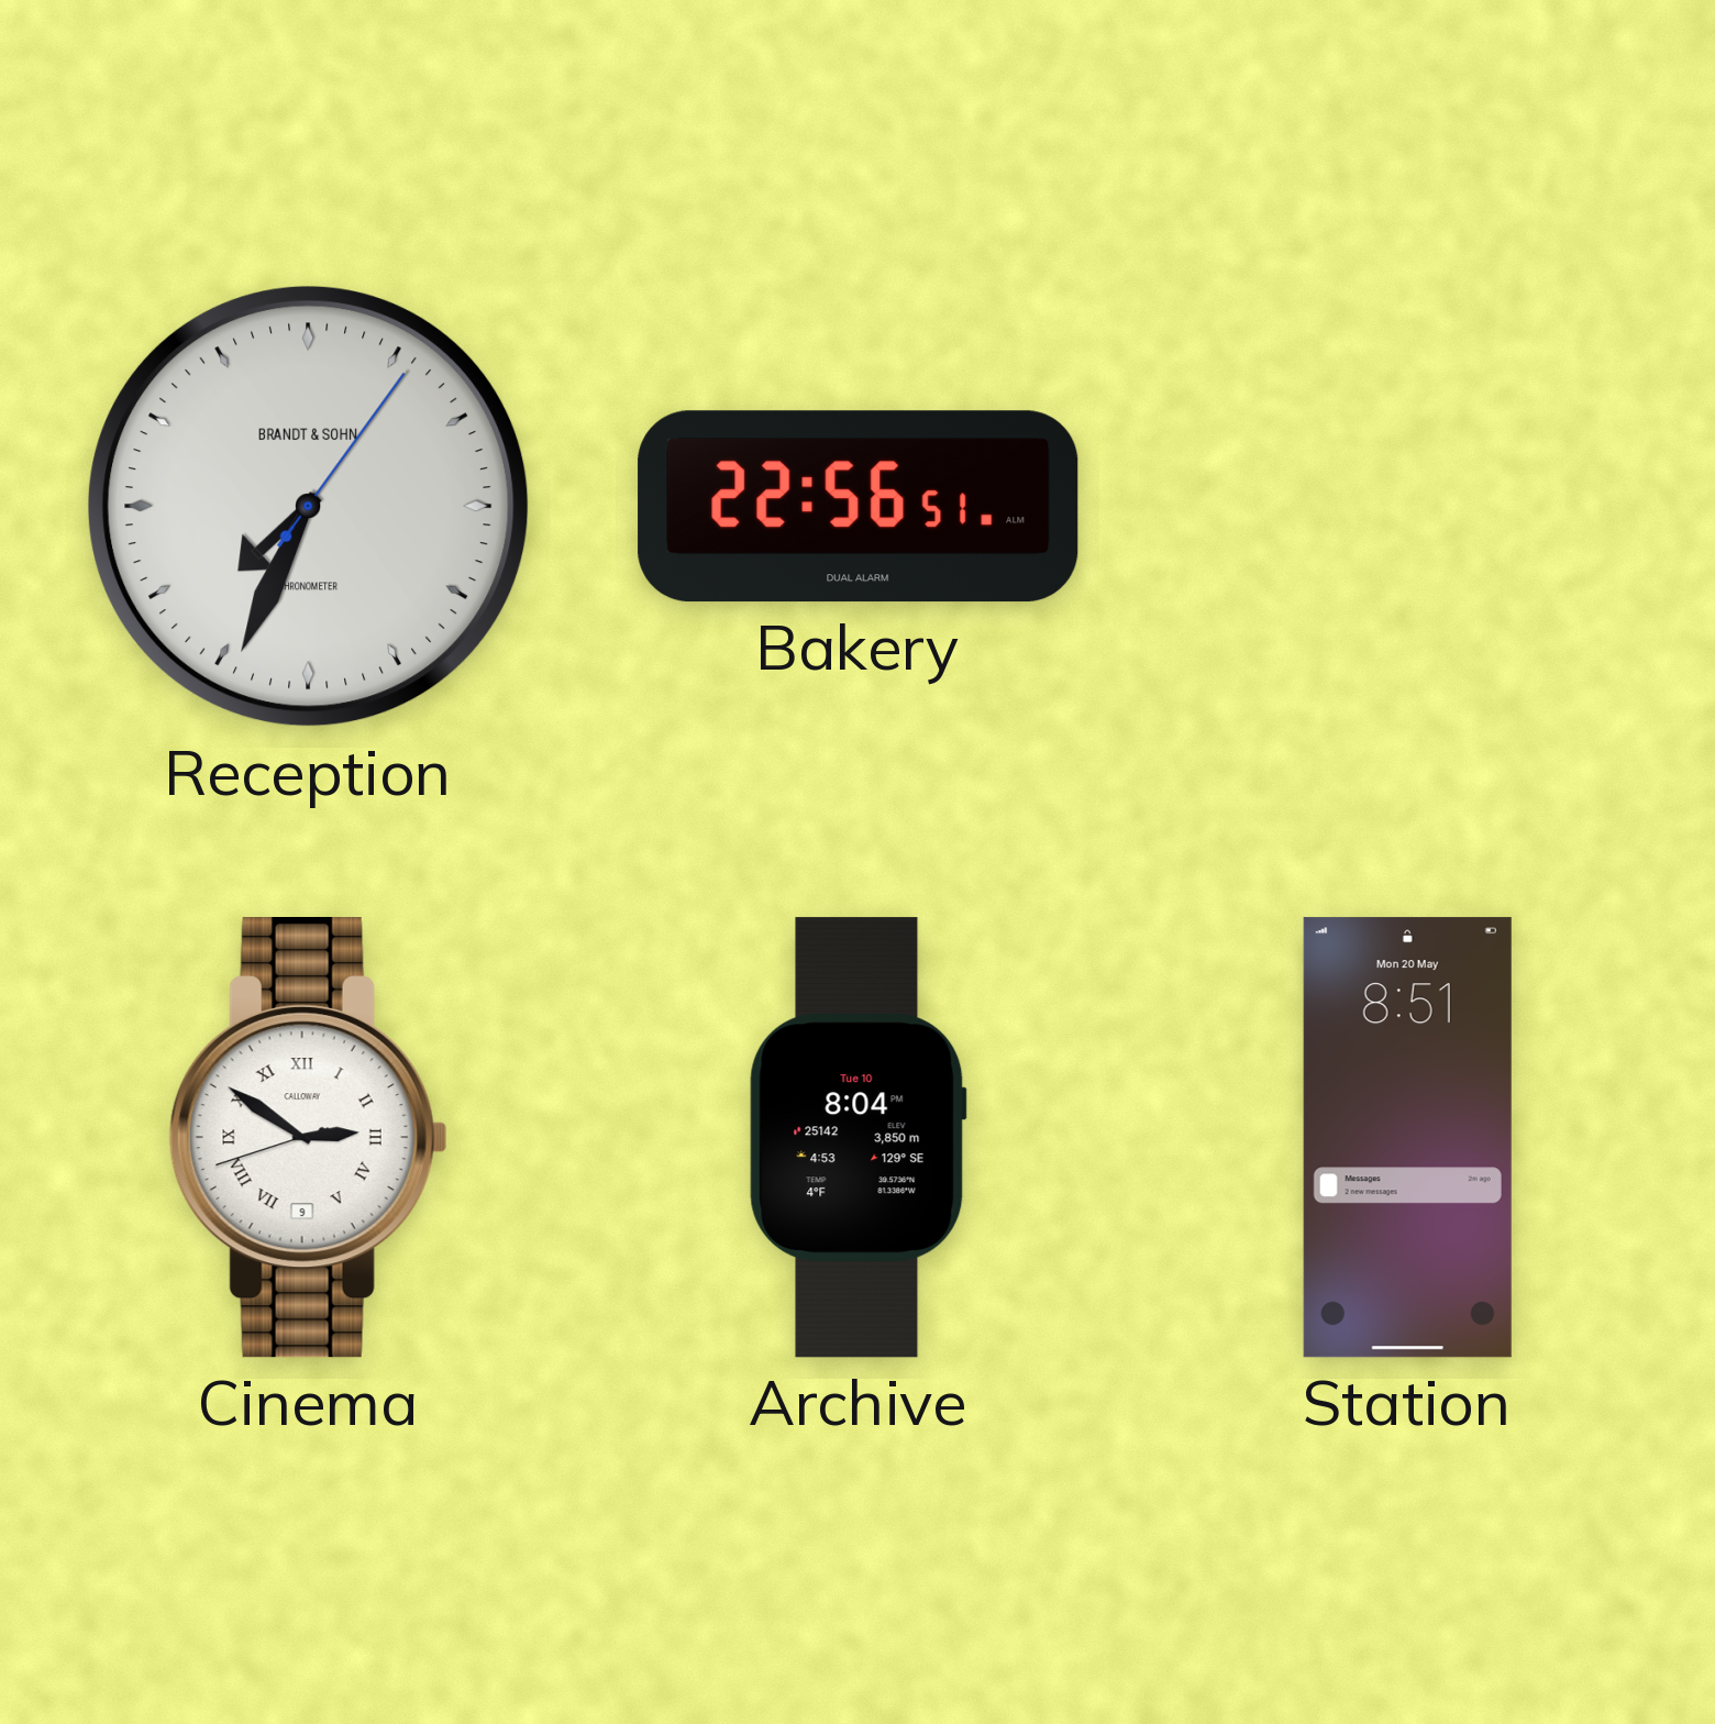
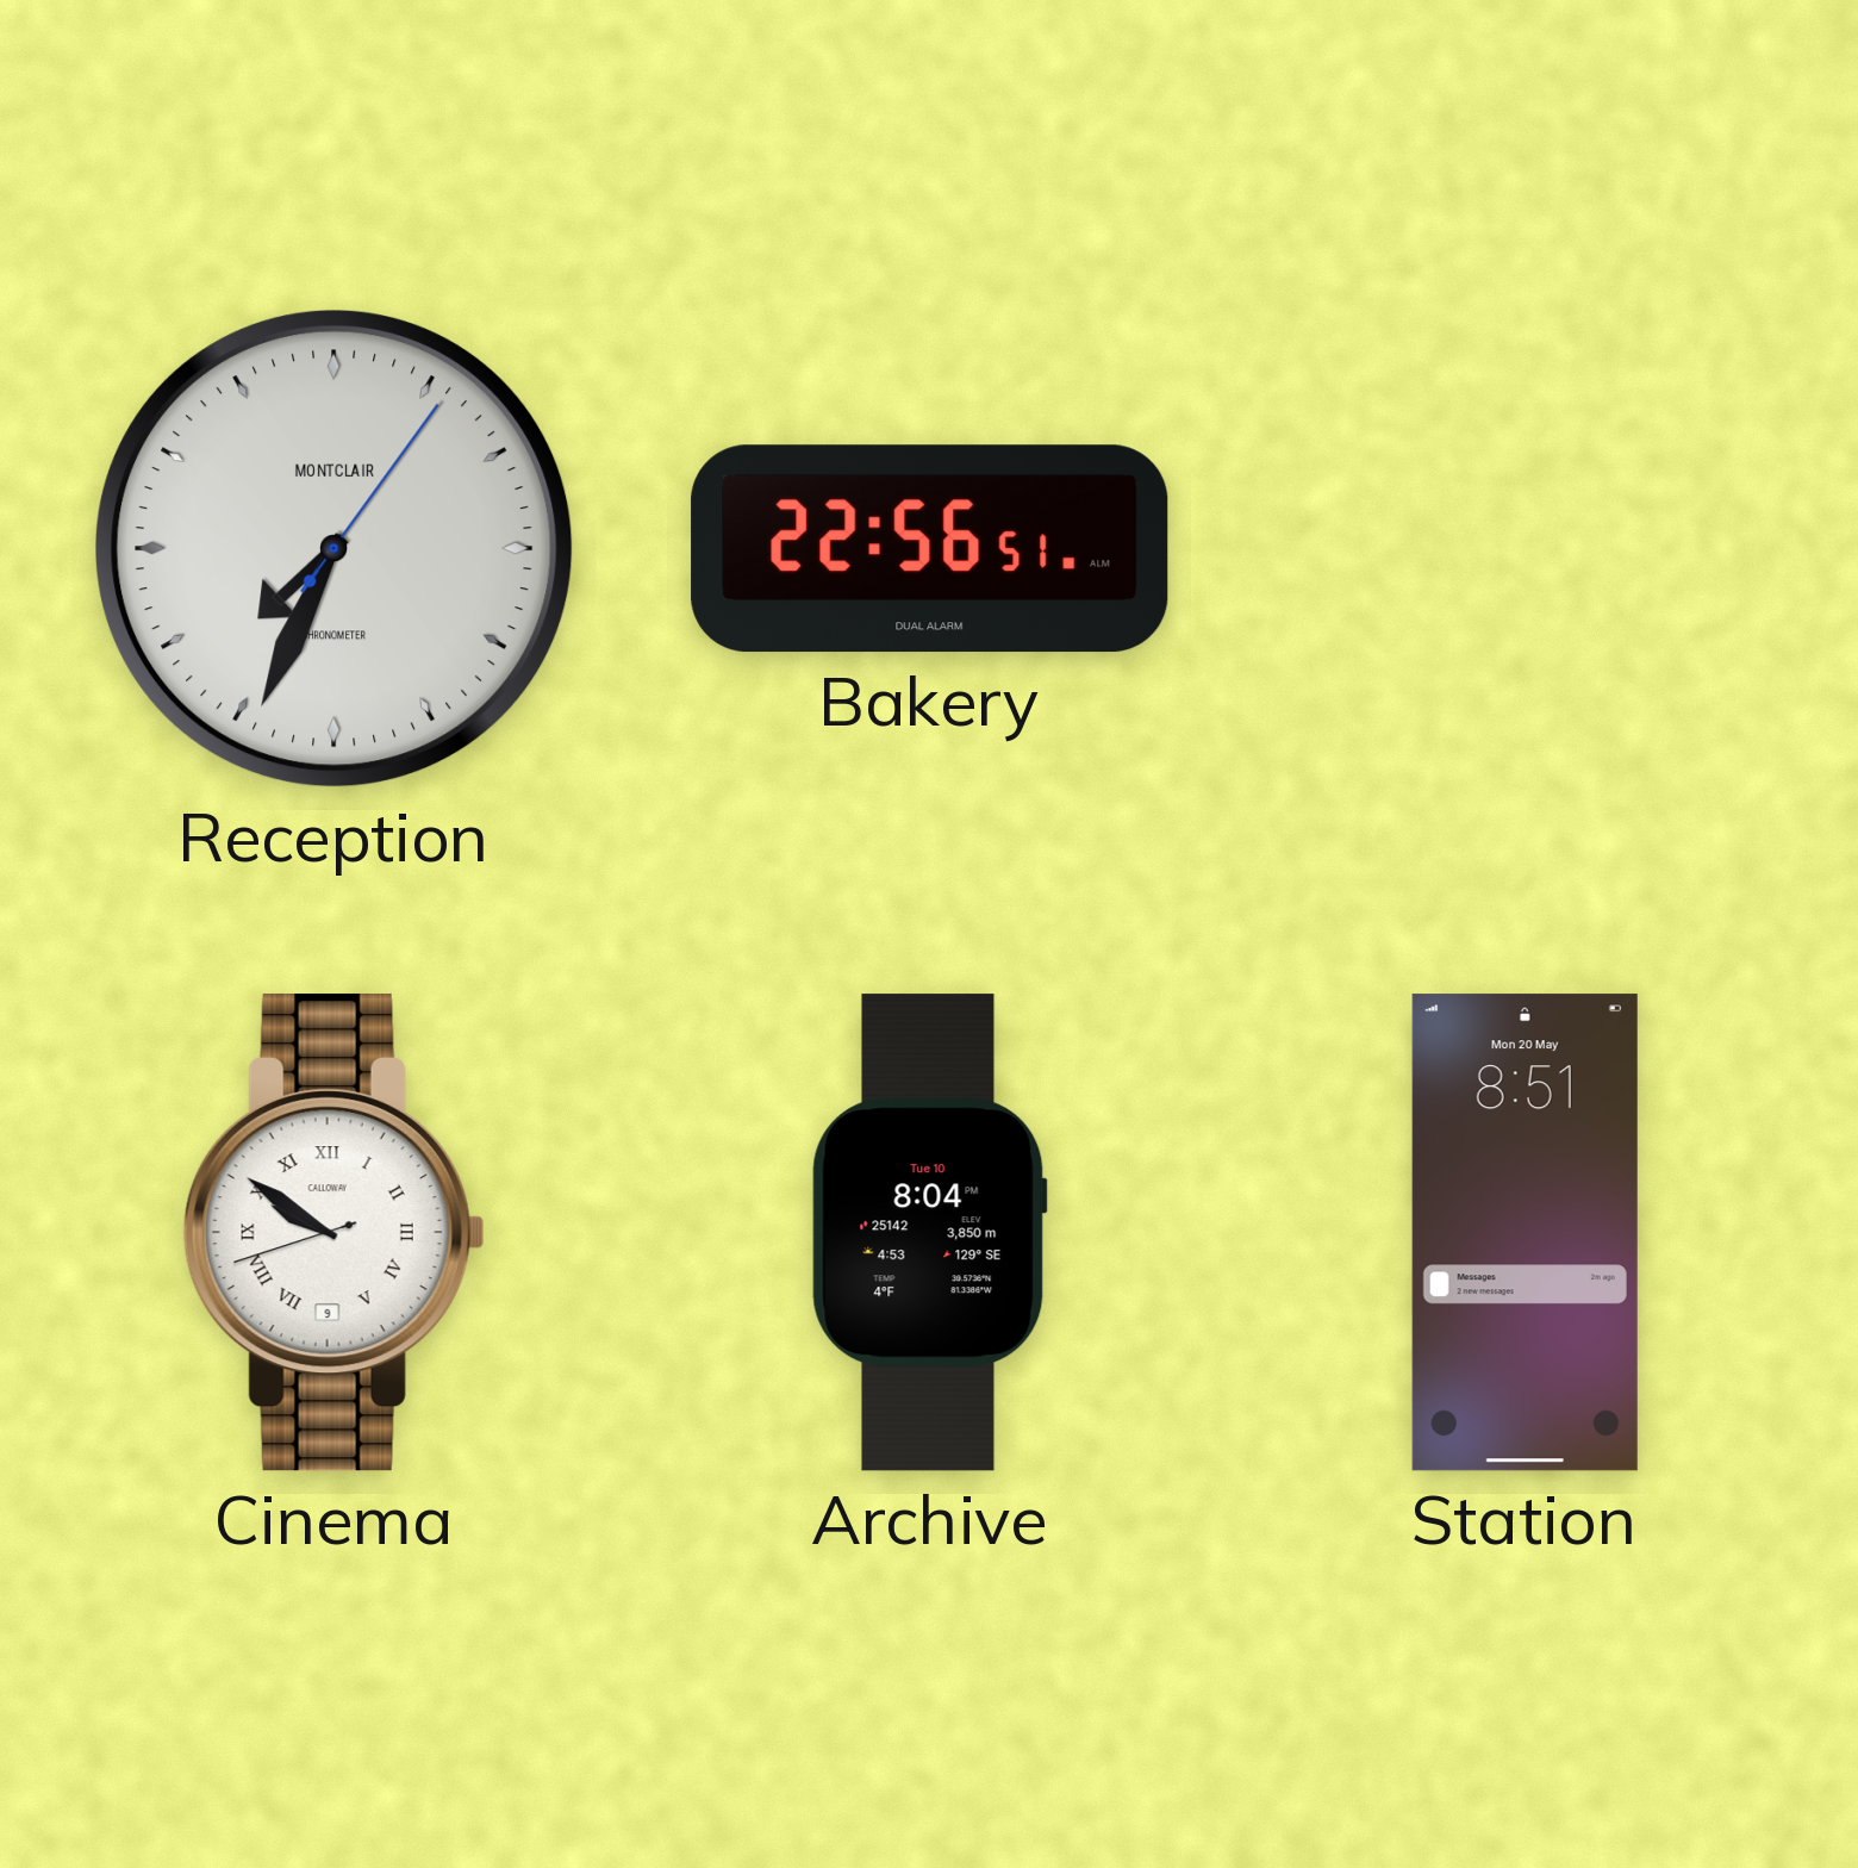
Reception brand: BRANDT & SOHN -> MONTCLAIR
Cinema: 2:50 -> 9:50
